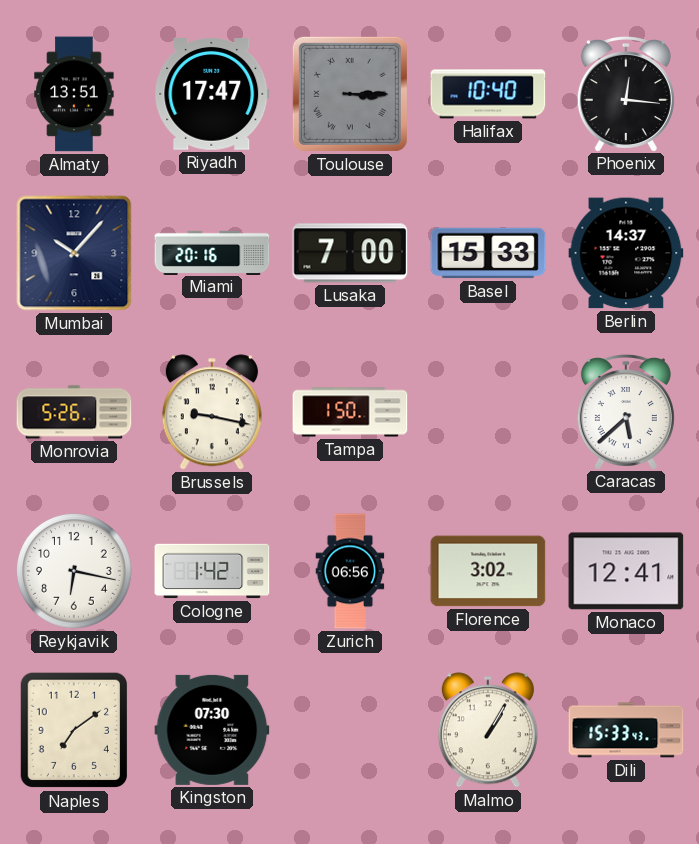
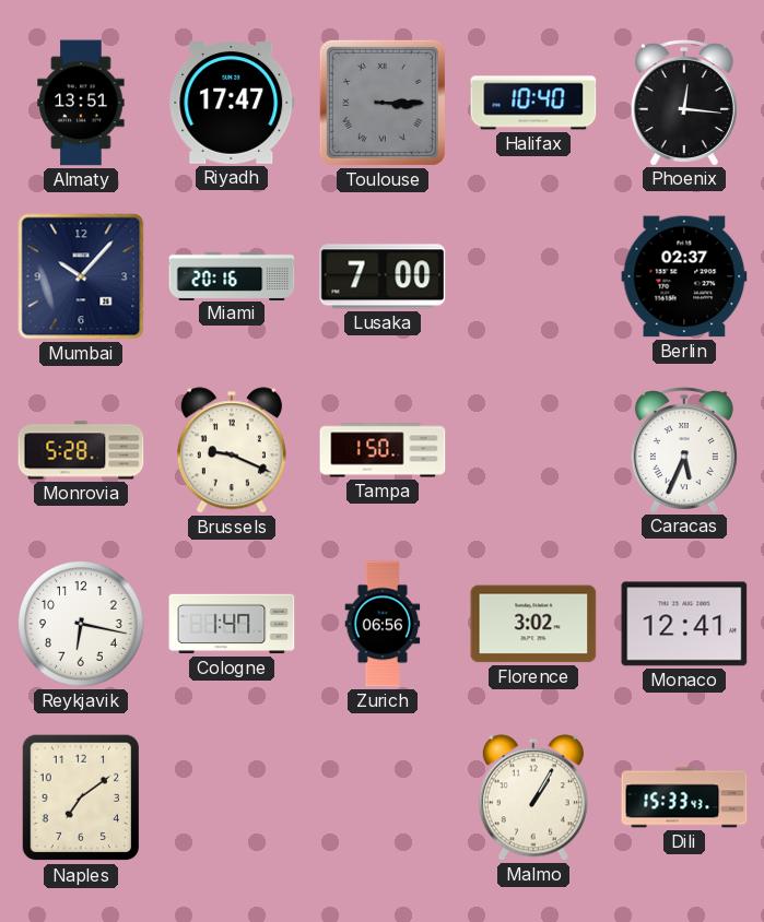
Basel: 15:33 -> none
Berlin: 14:37 -> 02:37
Monrovia: 5:26 -> 5:28
Brussels: 9:17 -> 9:19
Caracas: 5:38 -> 5:34
Cologne: 1:42 -> 1:47
Kingston: 07:30 -> none
